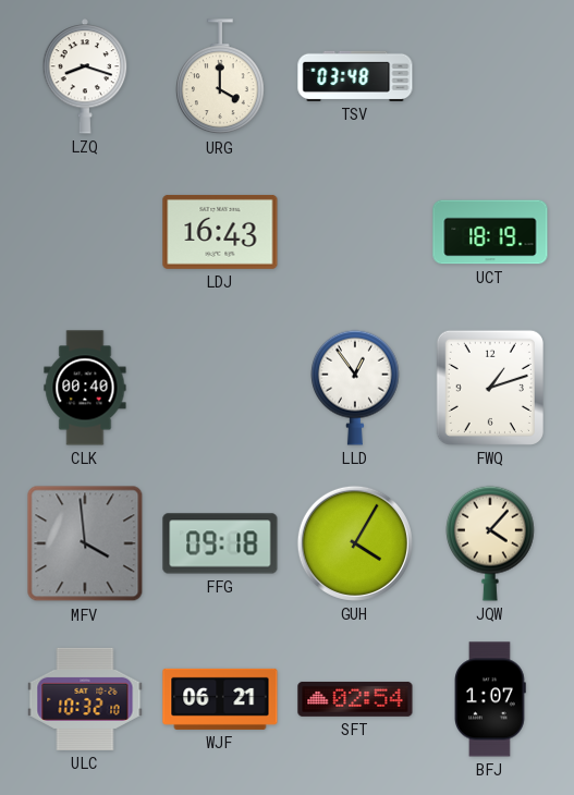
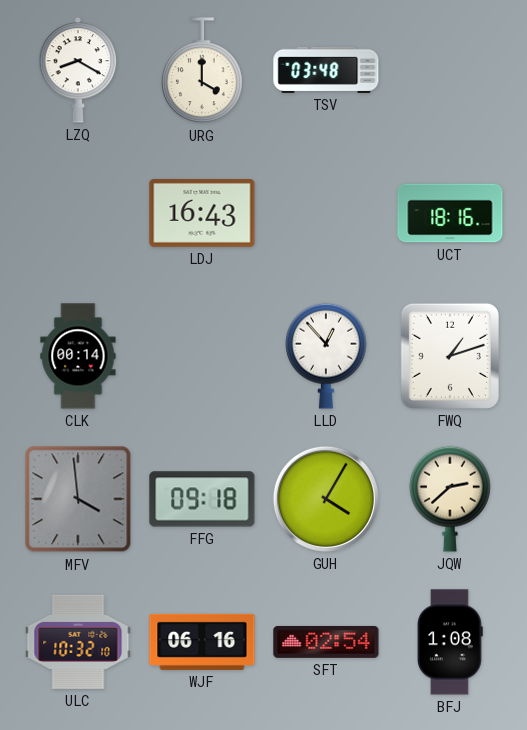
LZQ: 8:18 -> 8:20
UCT: 18:19 -> 18:16
CLK: 00:40 -> 00:14
LLD: 12:54 -> 12:53
JQW: 4:07 -> 2:38
WJF: 06:21 -> 06:16
BFJ: 1:07 -> 1:08
